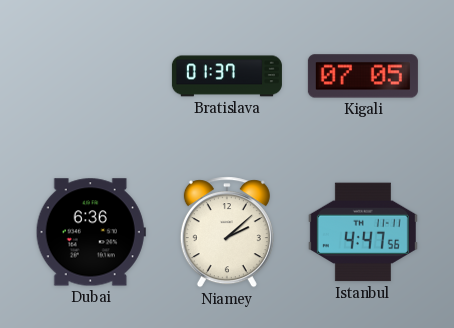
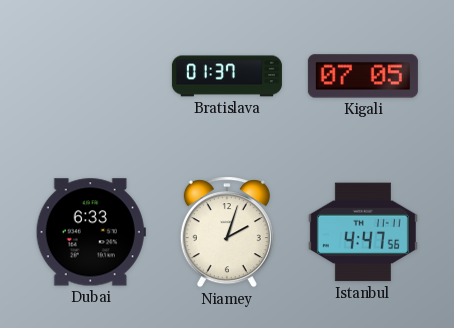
Dubai: 6:36 -> 6:33
Niamey: 2:08 -> 2:03
